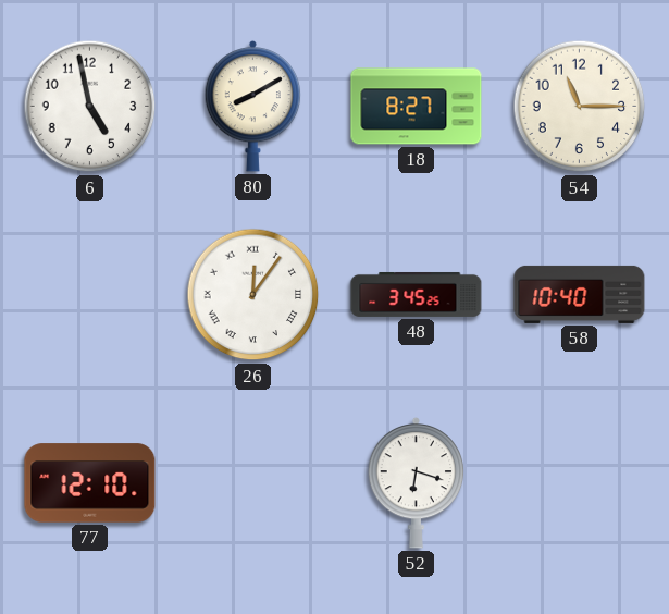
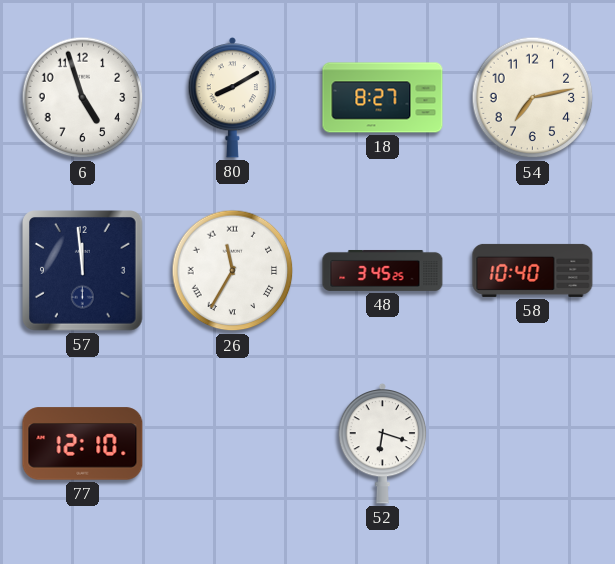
6: 4:58 -> 4:57
54: 11:15 -> 7:13
57: none -> 11:59
26: 12:06 -> 11:35
